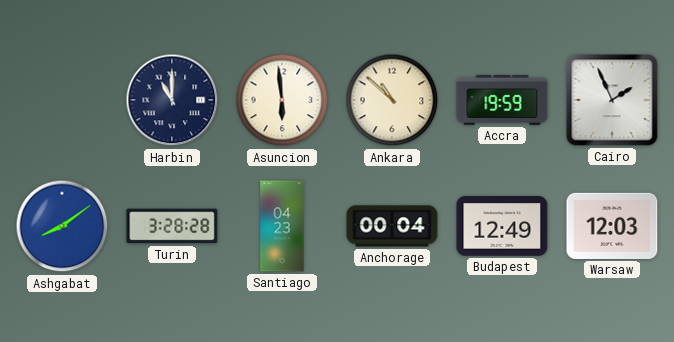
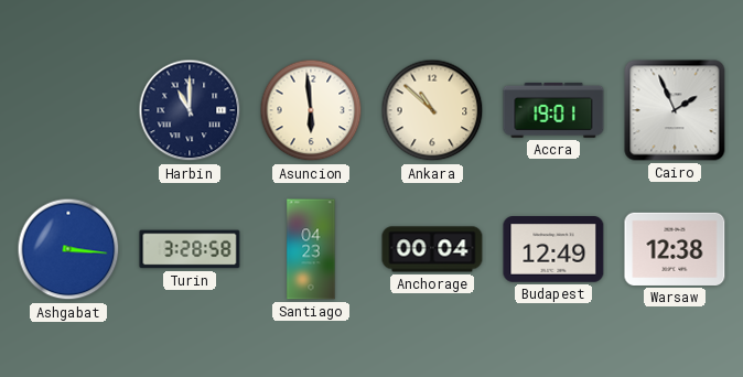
Accra: 19:59 -> 19:01
Ashgabat: 8:09 -> 3:16
Turin: 3:28:28 -> 3:28:58
Warsaw: 12:03 -> 12:38
